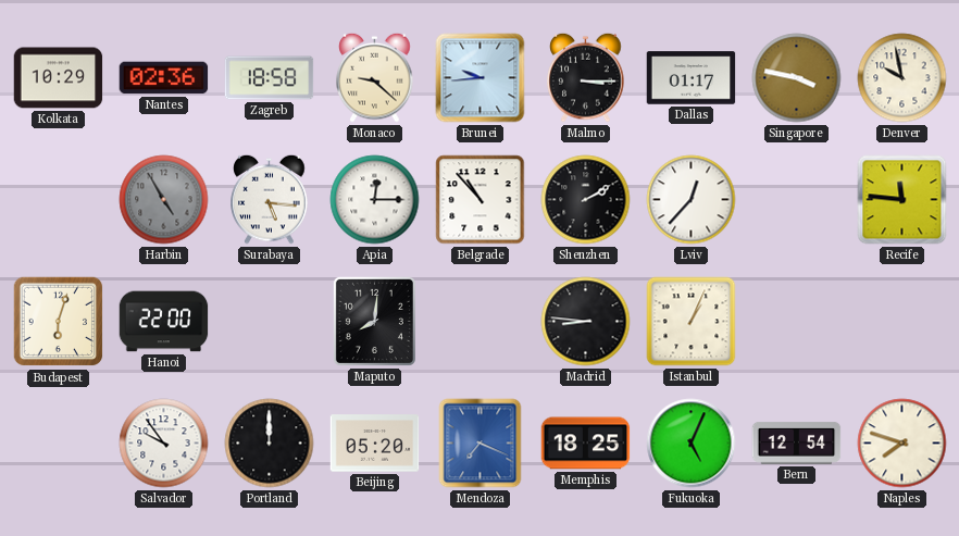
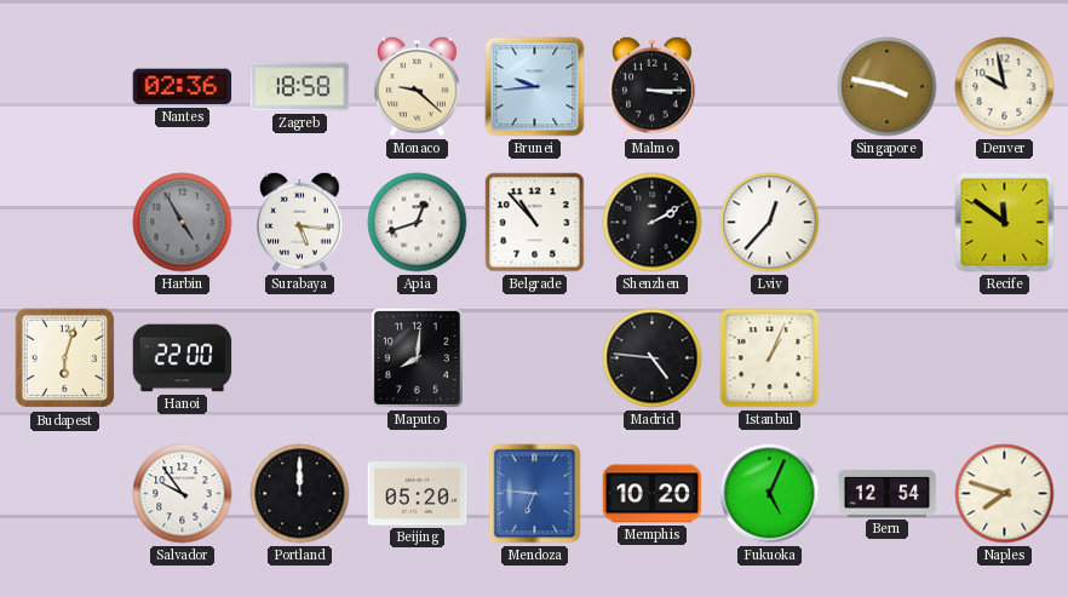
Kolkata: 10:29 -> none
Dallas: 01:17 -> none
Apia: 12:15 -> 12:42
Recife: 11:46 -> 11:51
Madrid: 8:46 -> 4:46
Mendoza: 7:19 -> 6:46
Memphis: 18:25 -> 10:20
